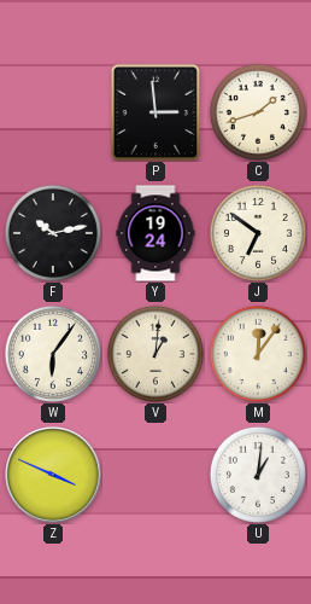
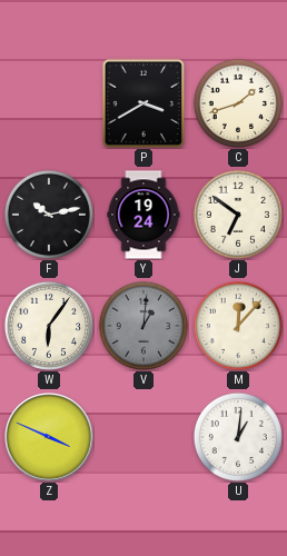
P: 2:59 -> 3:40
V dial: cream -> grey
M: 12:06 -> 12:07
